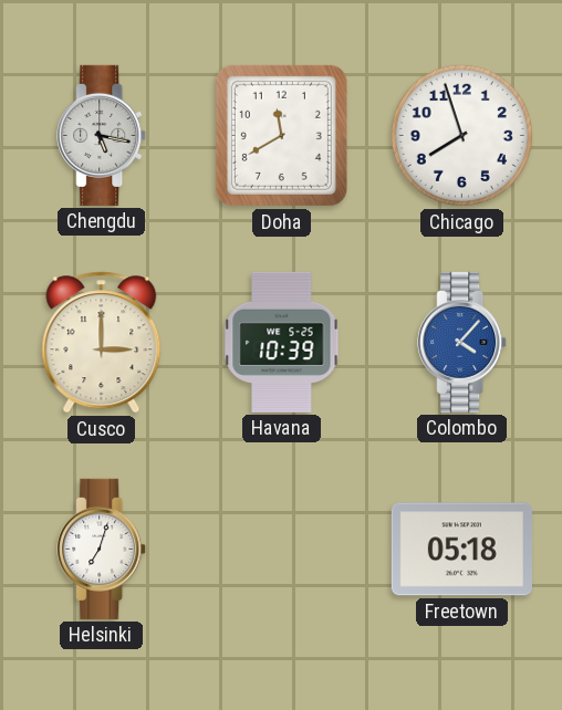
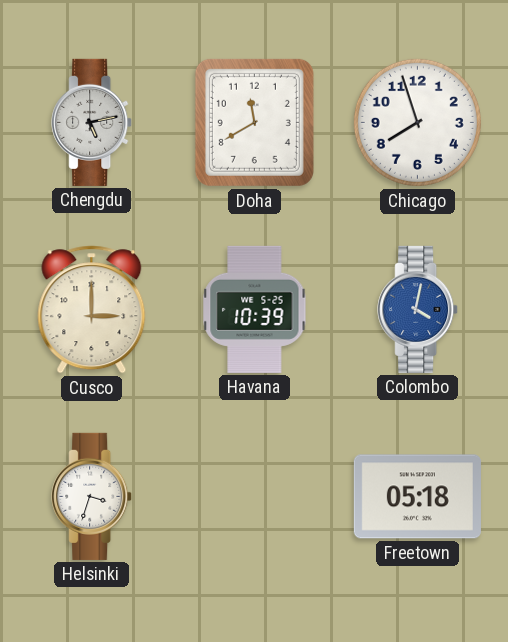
Chengdu: 5:17 -> 5:13
Colombo: 4:07 -> 4:02
Helsinki: 7:03 -> 3:33
